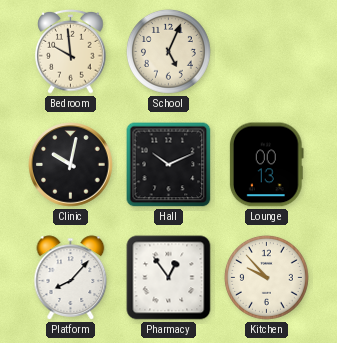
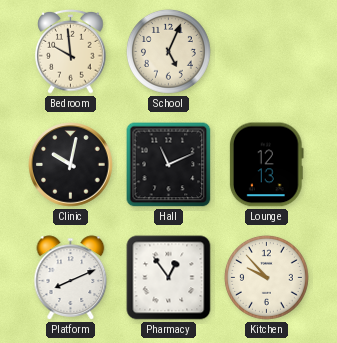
Hall: 10:11 -> 11:11
Lounge: 00:13 -> 12:13
Platform: 8:07 -> 8:11
